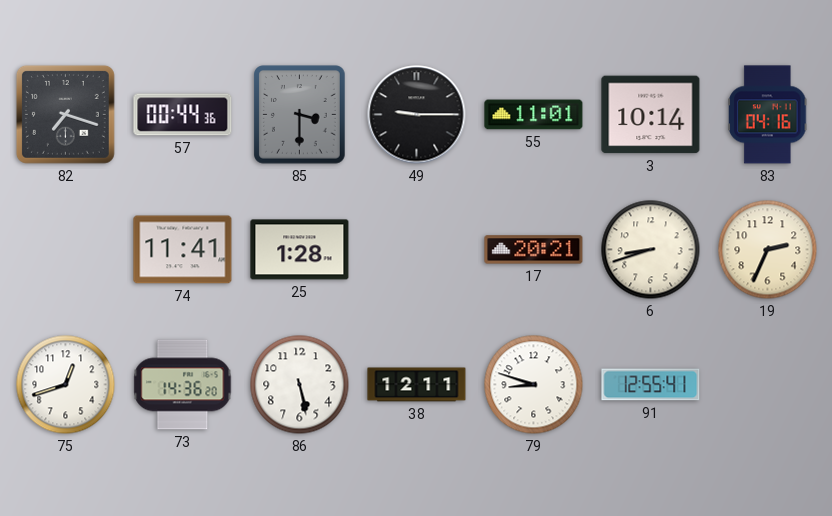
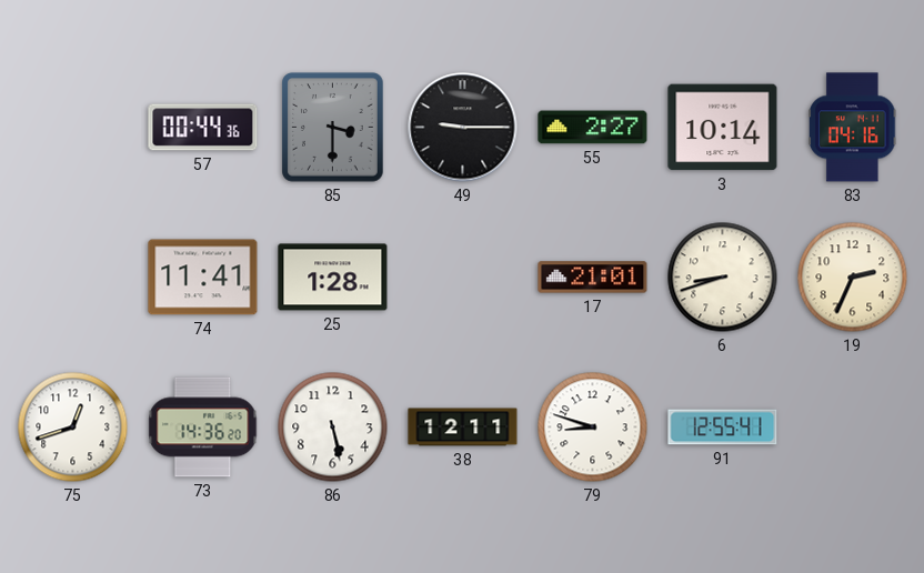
82: 7:18 -> none
55: 11:01 -> 2:27
17: 20:21 -> 21:01
